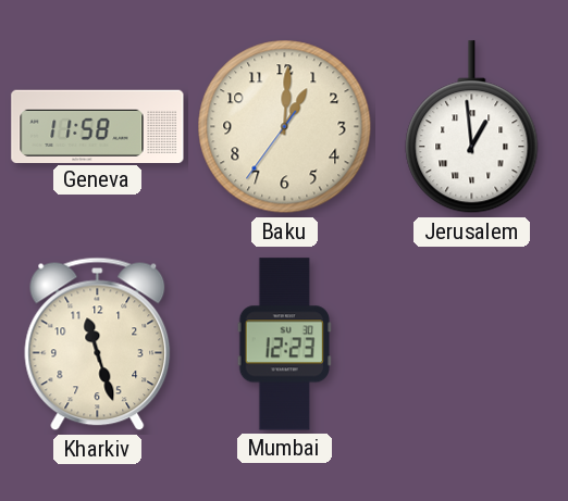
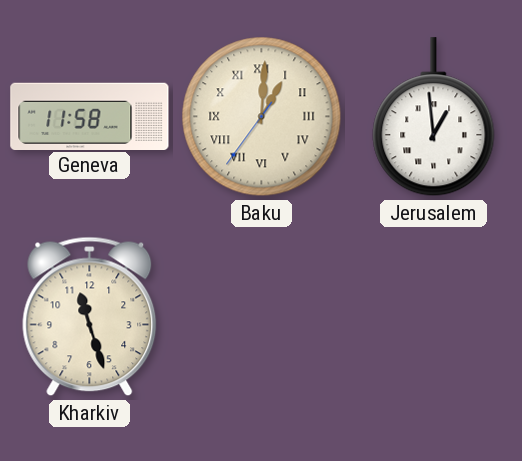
Baku numerals: Arabic -> Roman
Mumbai: 12:23 -> none
